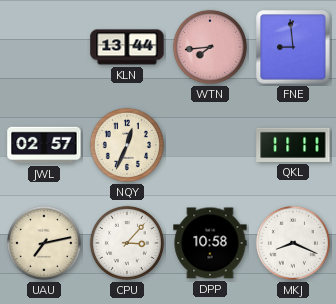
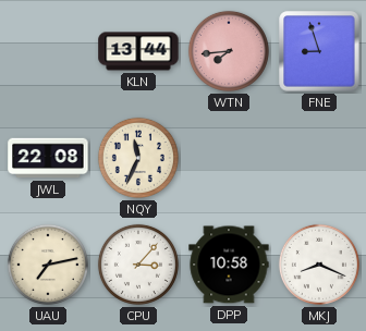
FNE: 8:59 -> 8:57
JWL: 02:57 -> 22:08
NQY: 12:34 -> 11:34
QKL: 11:11 -> none
